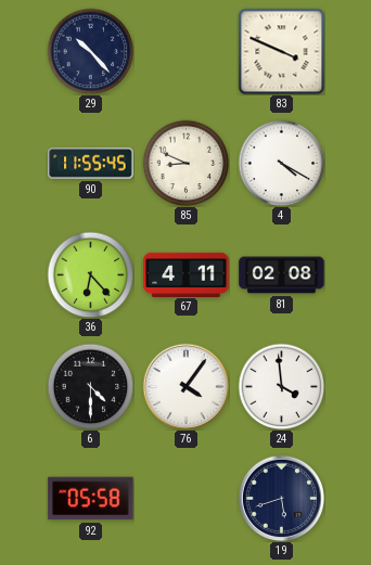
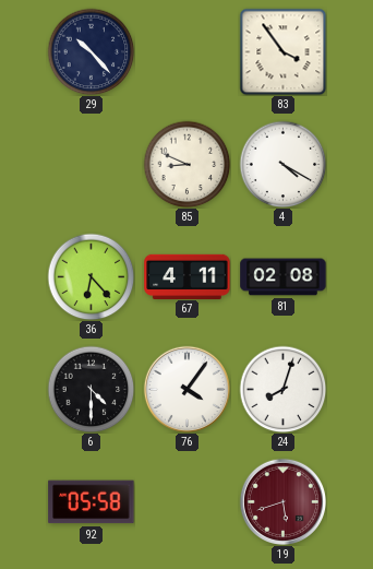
83: 3:49 -> 3:54
90: 11:55 -> none
24: 3:59 -> 8:03
19 dial: navy -> burgundy
